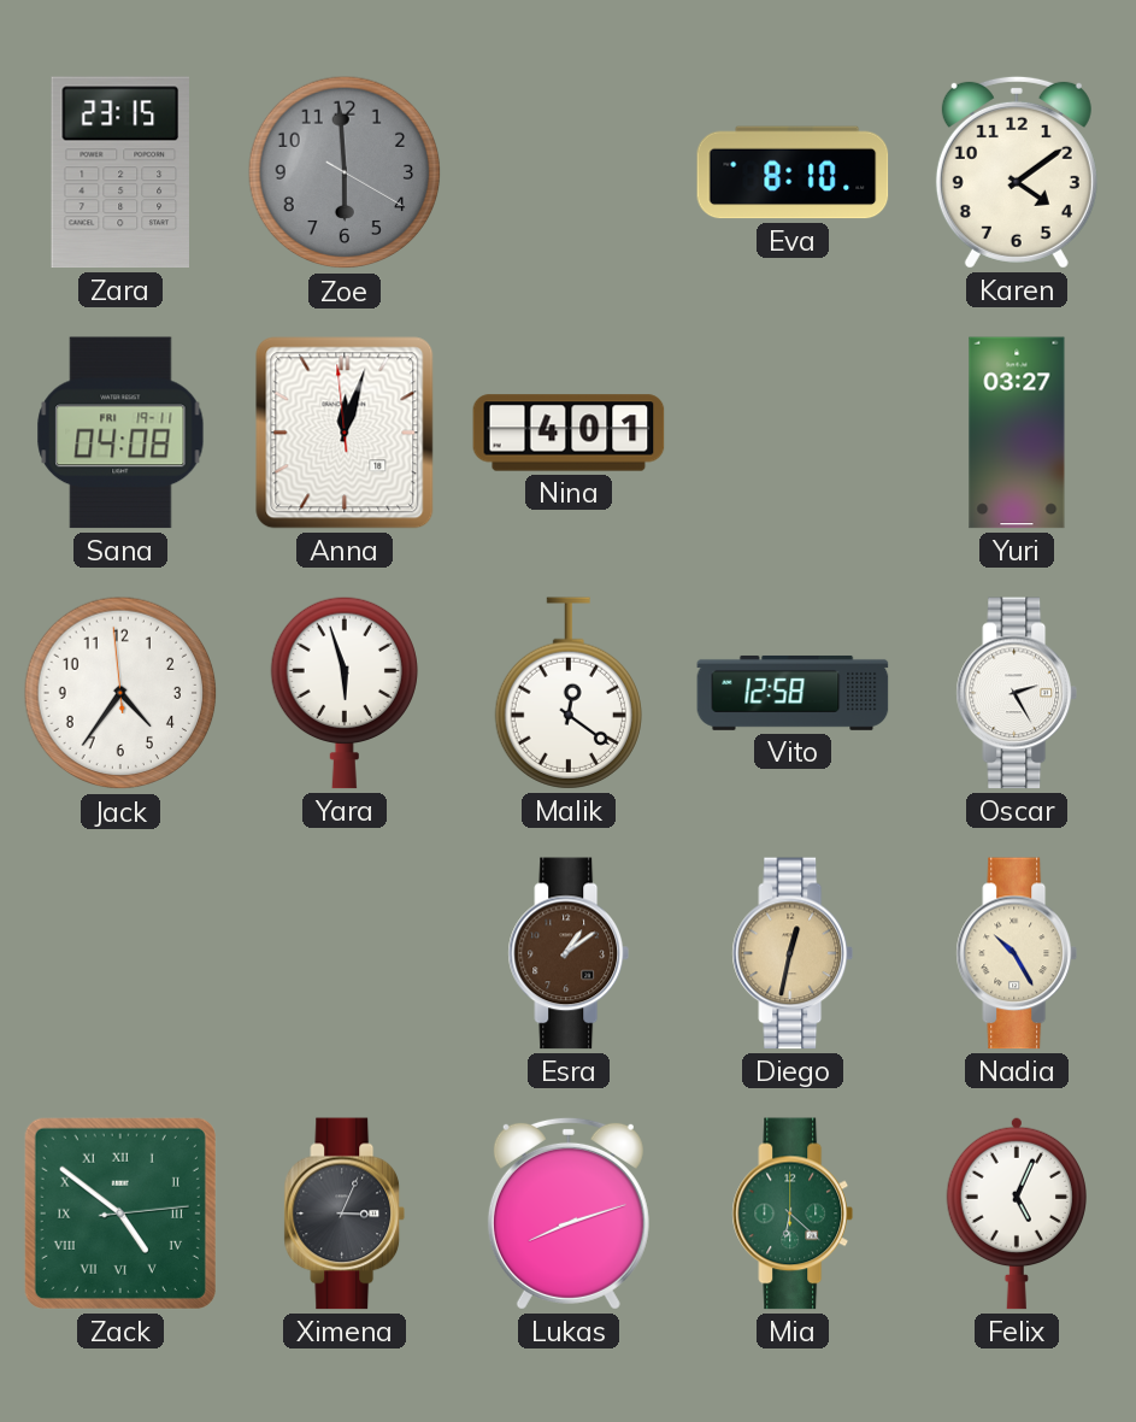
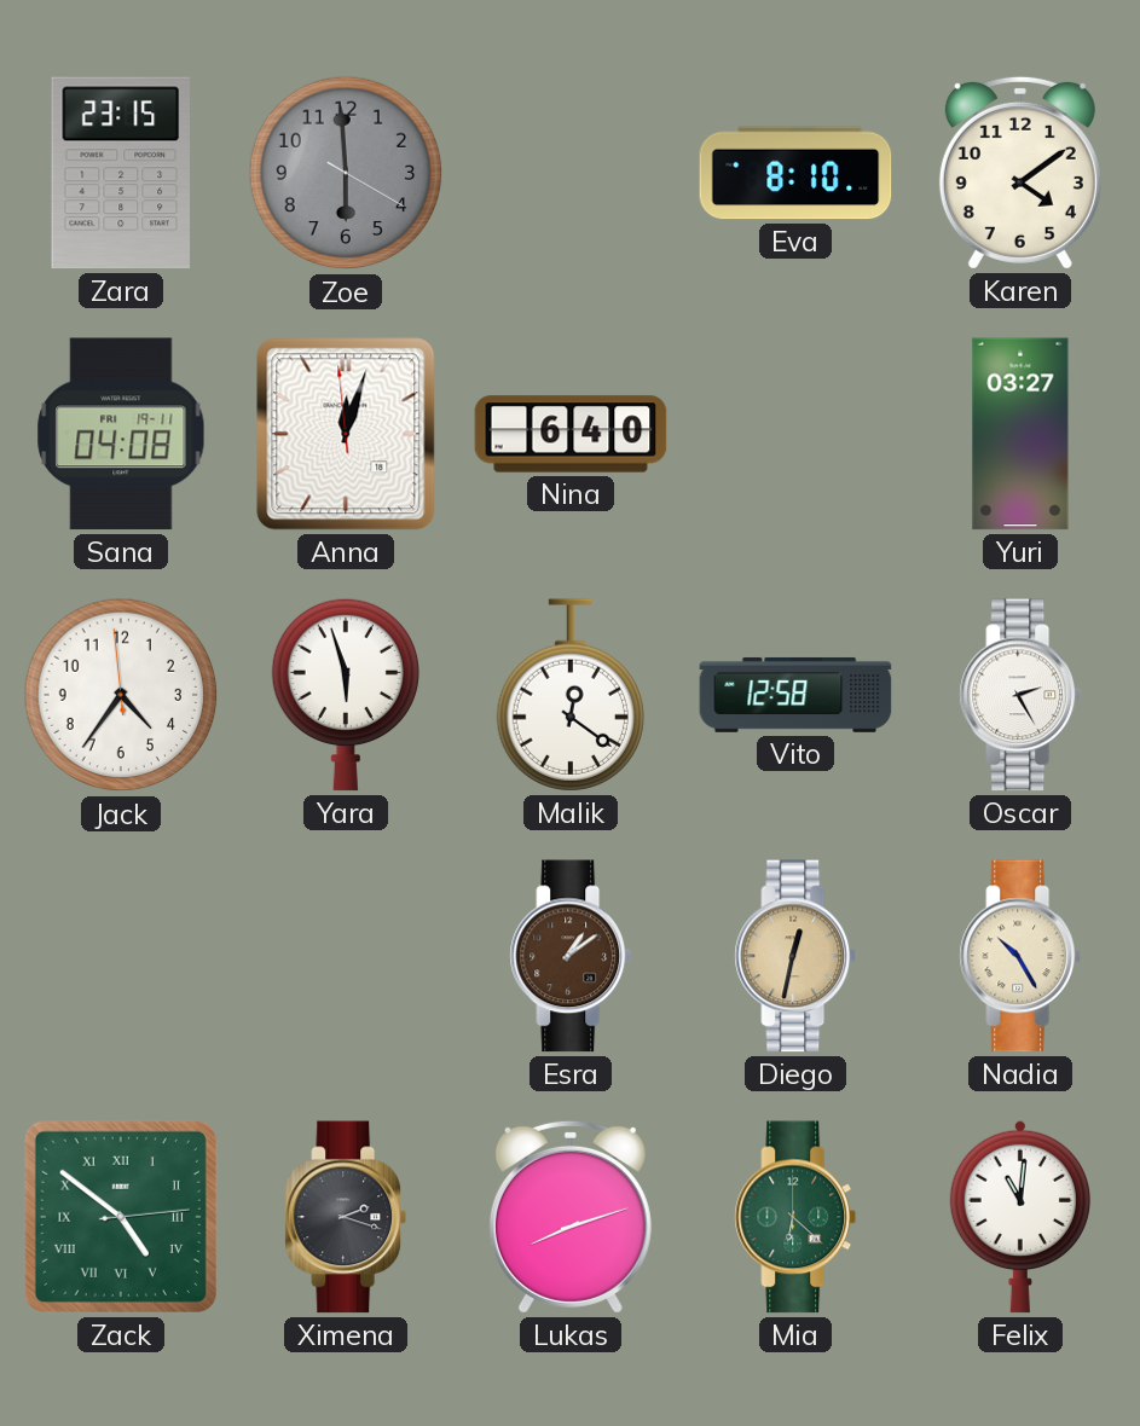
Nina: 4:01 -> 6:40
Ximena: 3:04 -> 2:18
Felix: 5:04 -> 11:01
